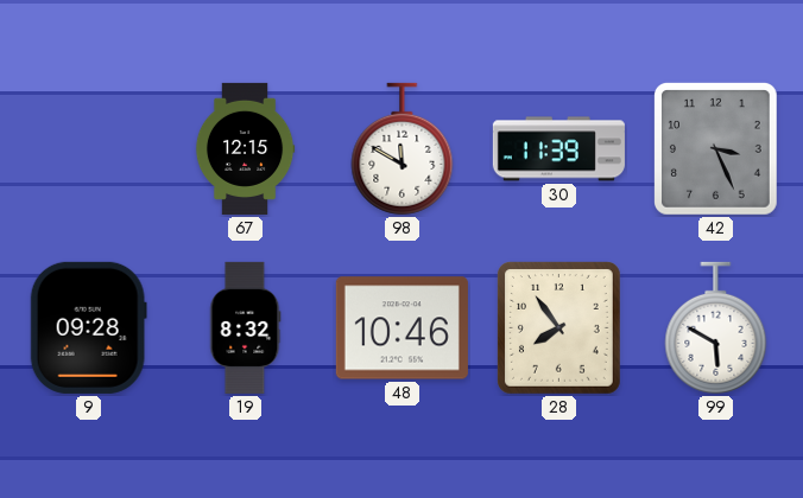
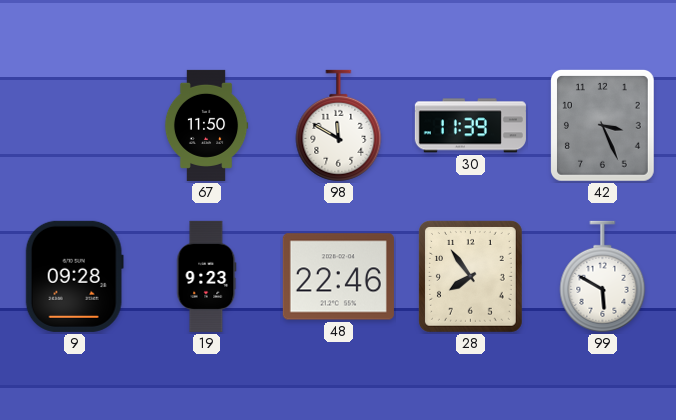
67: 12:15 -> 11:50
19: 8:32 -> 9:23
48: 10:46 -> 22:46
